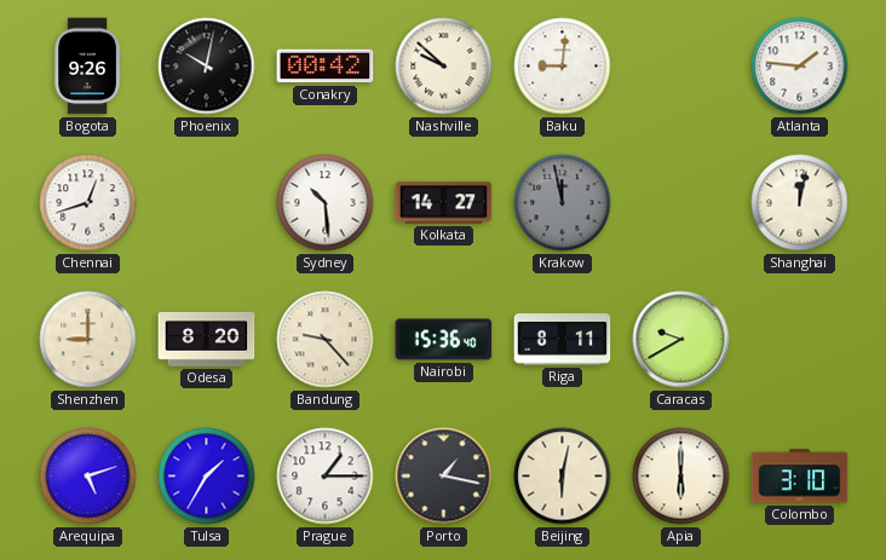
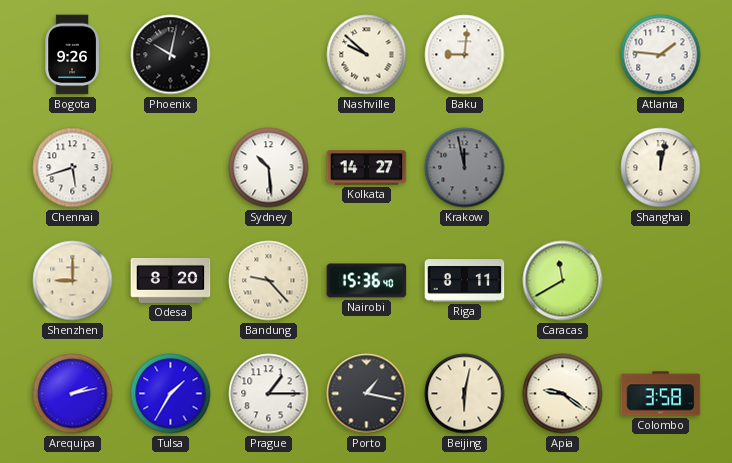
Conakry: 00:42 -> none
Chennai: 12:42 -> 5:42
Caracas: 9:40 -> 11:40
Arequipa: 5:12 -> 2:13
Apia: 6:00 -> 9:21
Colombo: 3:10 -> 3:58
